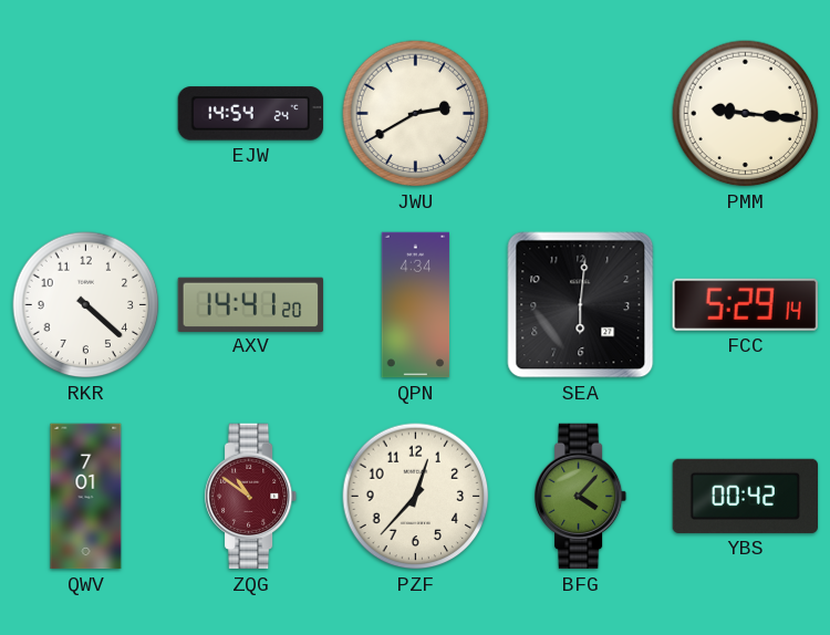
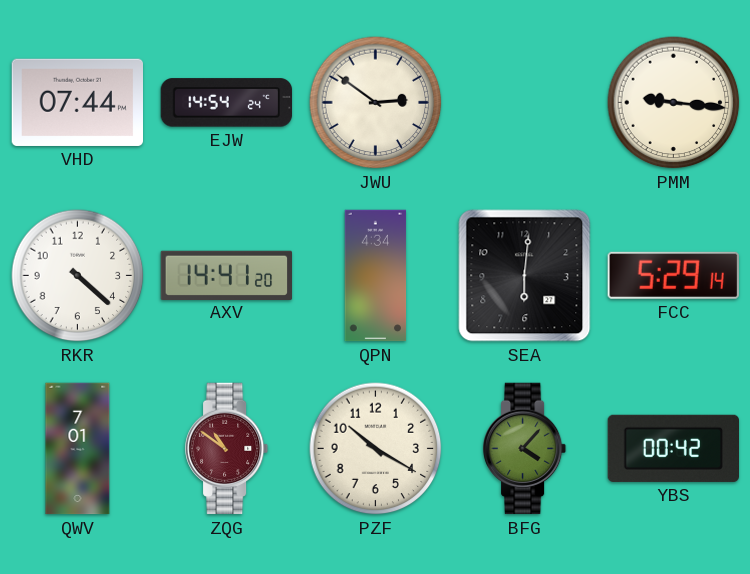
VHD: none -> 07:44
JWU: 2:40 -> 2:51
PZF: 12:37 -> 10:20
